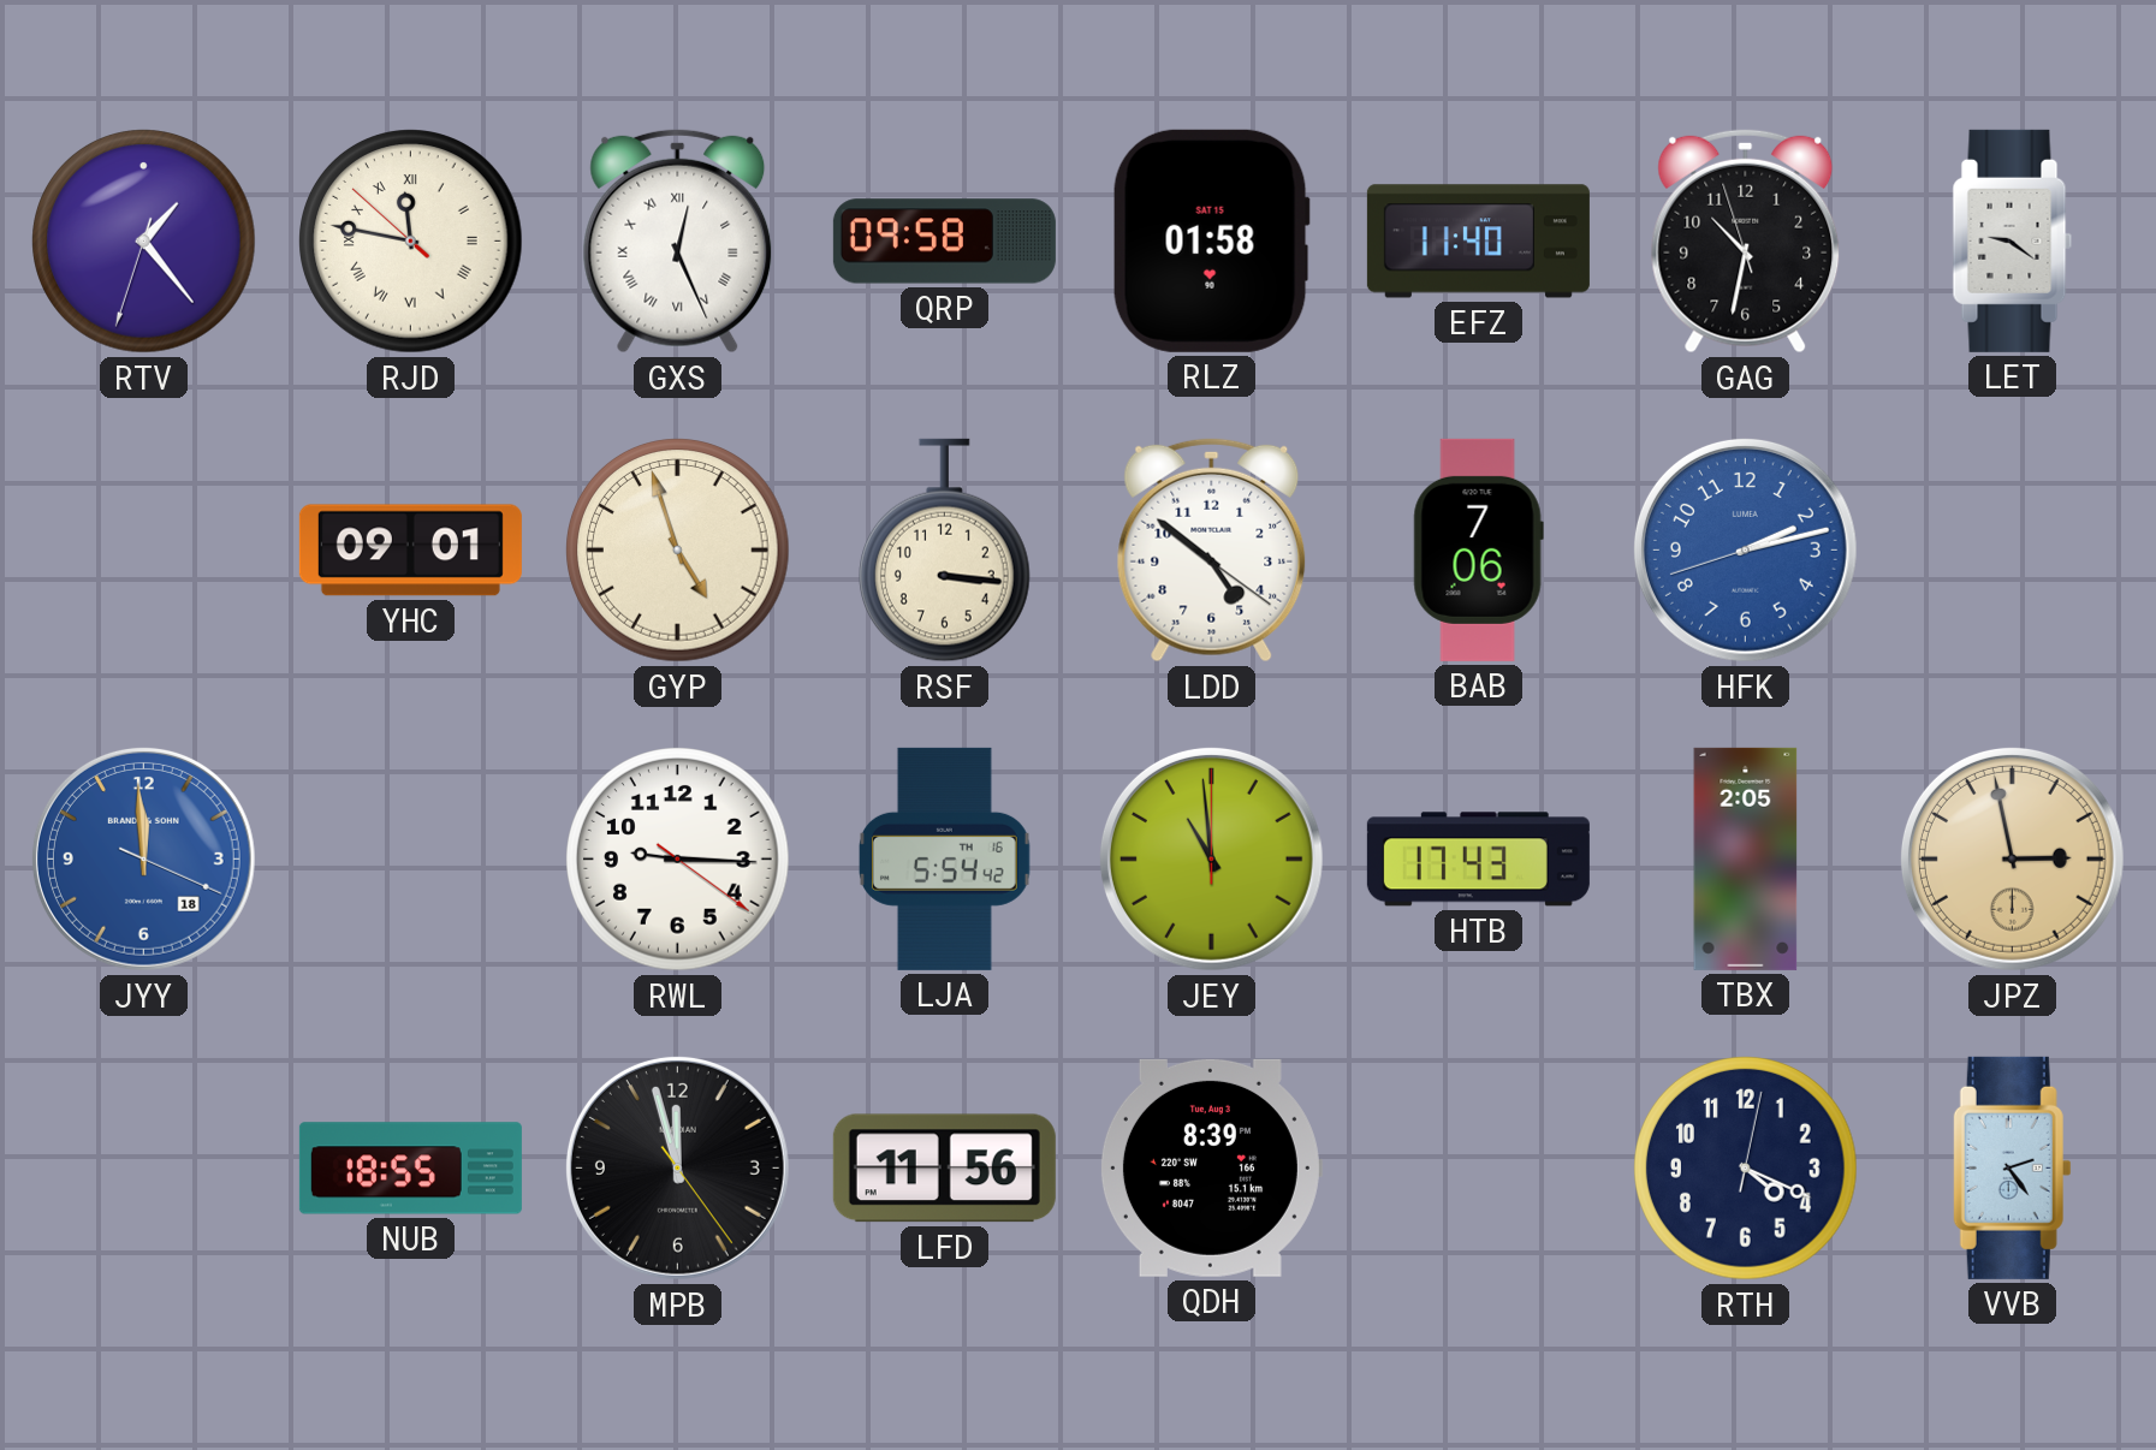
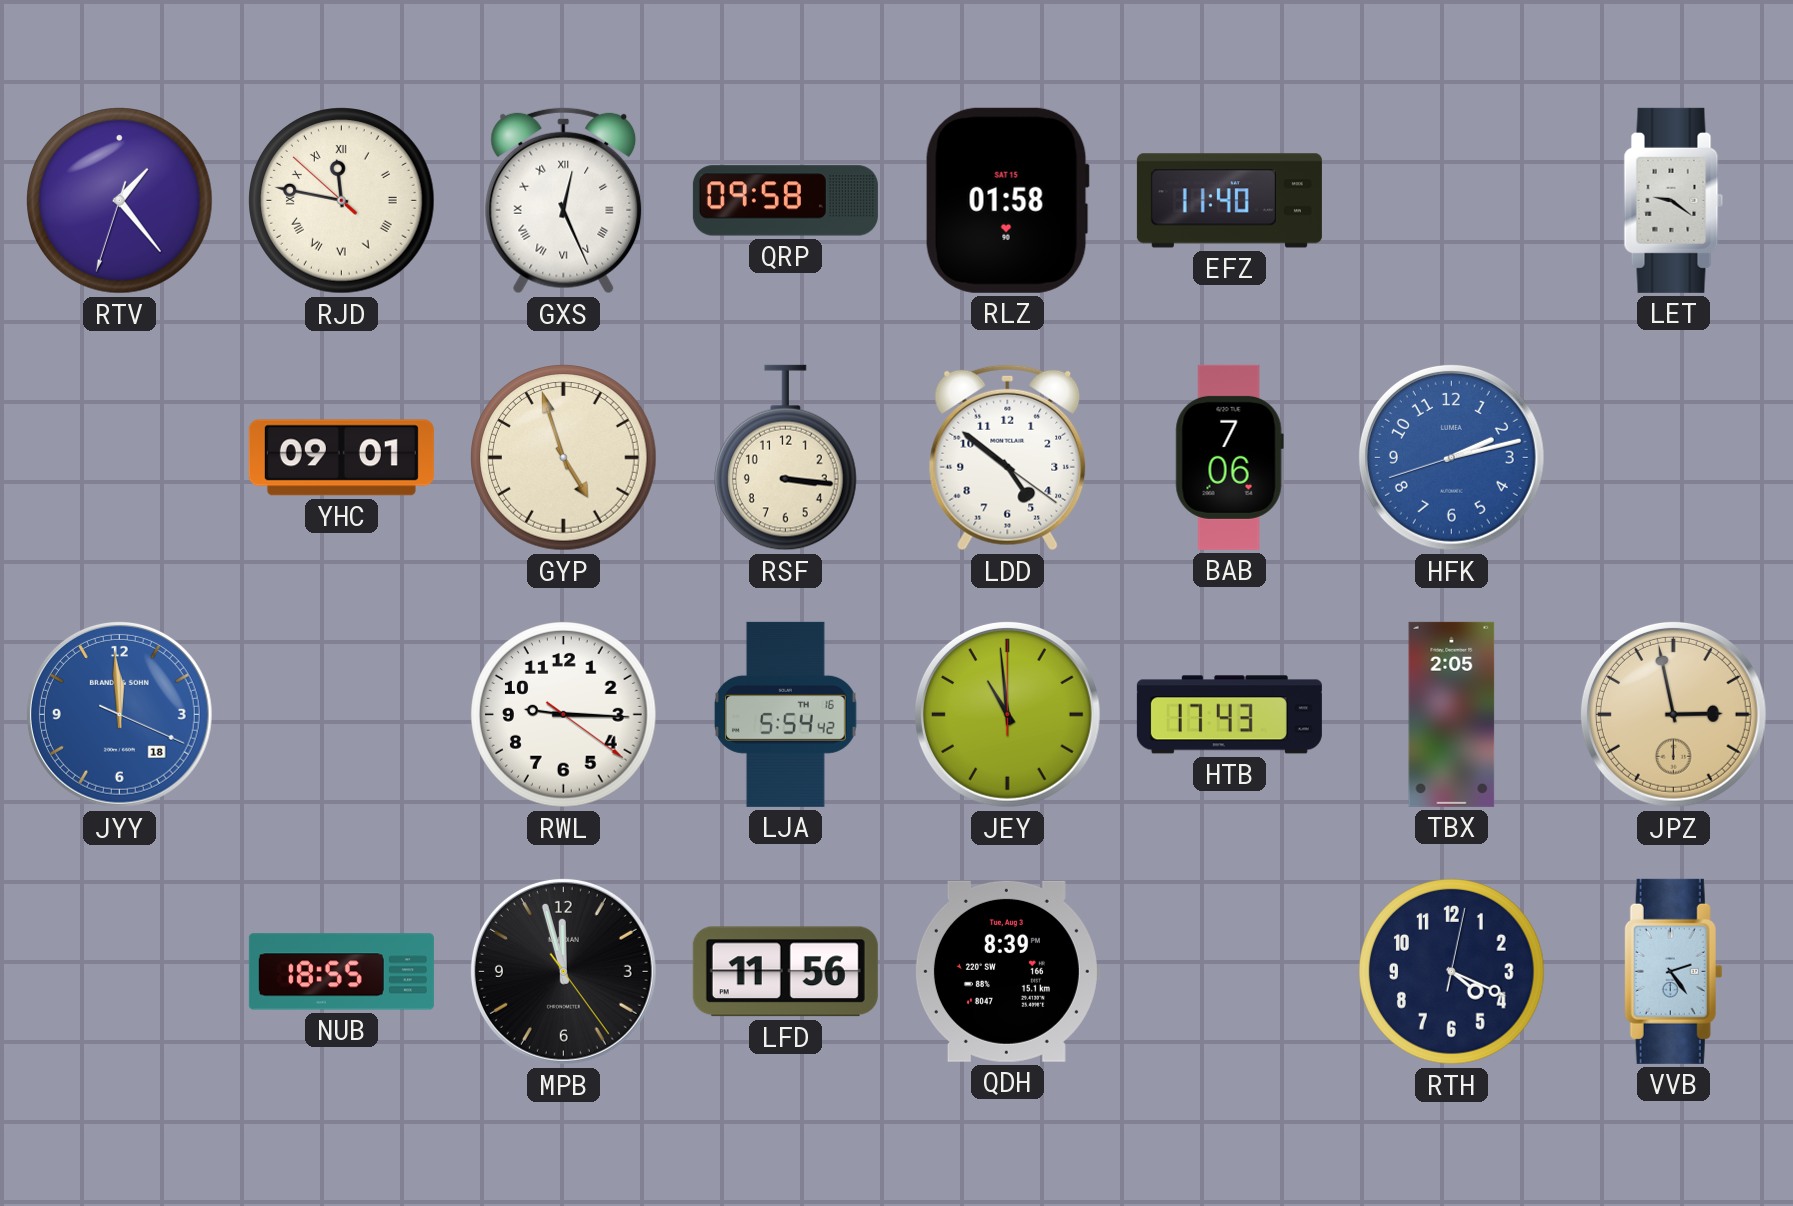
GAG: 10:31 -> none
